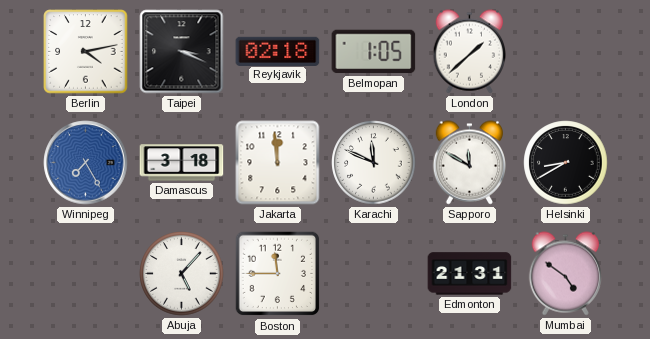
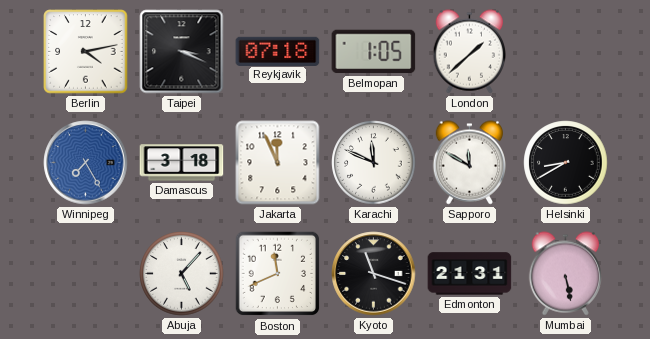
Reykjavik: 02:18 -> 07:18
Jakarta: 11:59 -> 11:56
Boston: 11:45 -> 11:41
Kyoto: none -> 11:18
Mumbai: 4:51 -> 5:28
